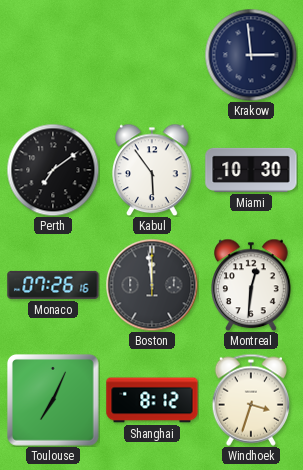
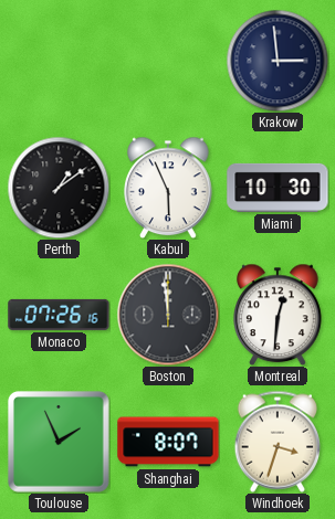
Perth: 7:09 -> 1:09
Kabul: 5:54 -> 5:56
Toulouse: 7:04 -> 1:56
Shanghai: 8:12 -> 8:07
